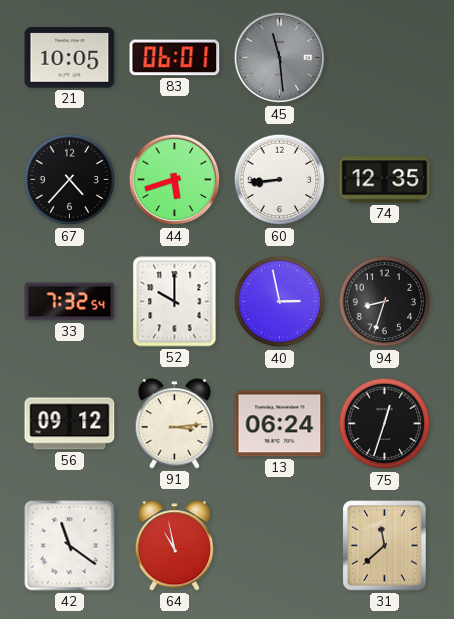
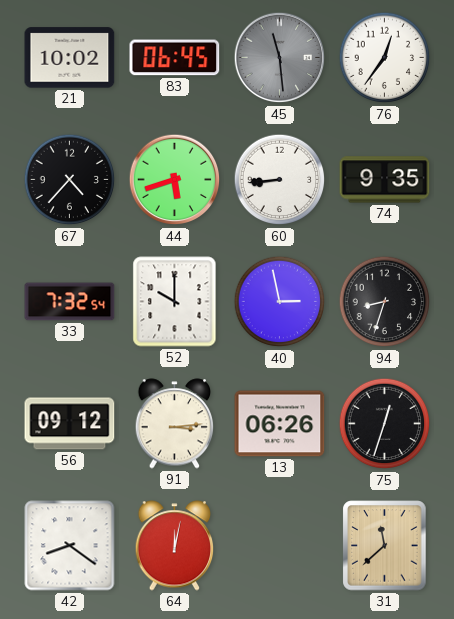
21: 10:05 -> 10:02
83: 06:01 -> 06:45
76: none -> 12:36
74: 12:35 -> 9:35
13: 06:24 -> 06:26
42: 11:21 -> 8:21
64: 10:58 -> 12:02
